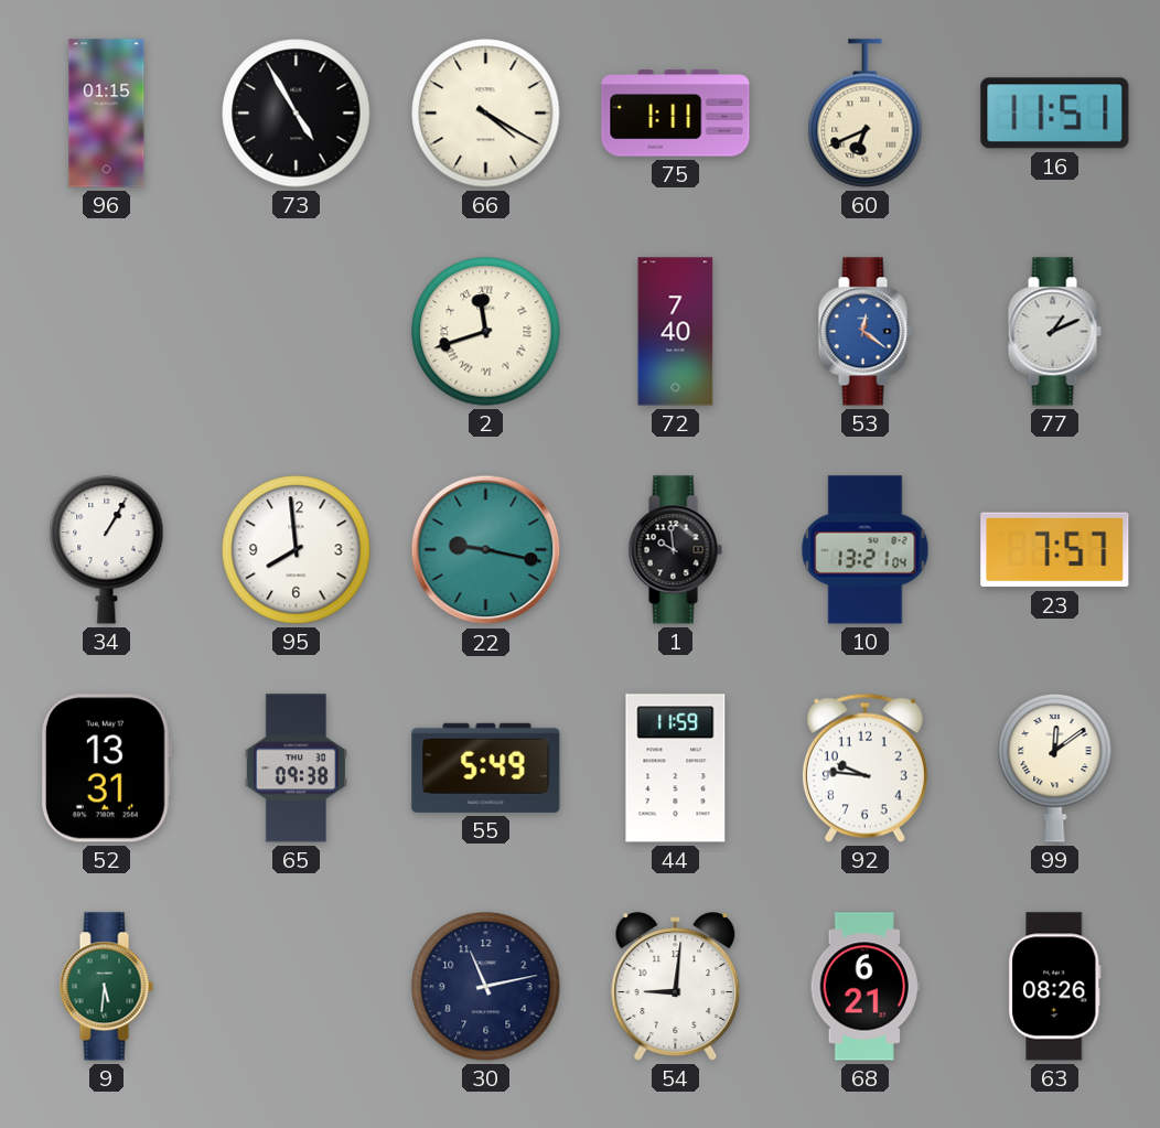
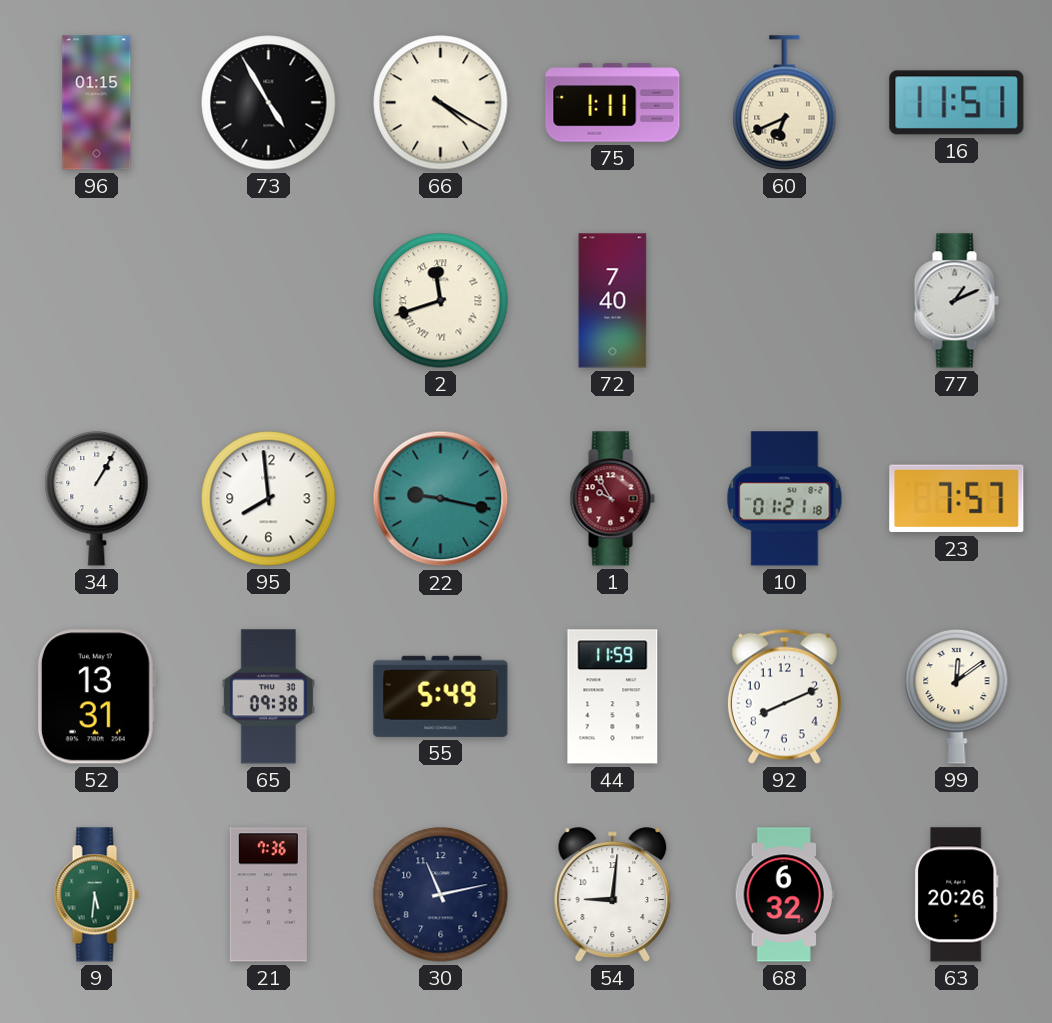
53: 12:21 -> none
1: 9:59 -> 9:55
1 dial: black -> burgundy
10: 13:21 -> 01:21
92: 9:46 -> 8:11
21: none -> 7:36
68: 6:21 -> 6:32
63: 08:26 -> 20:26
